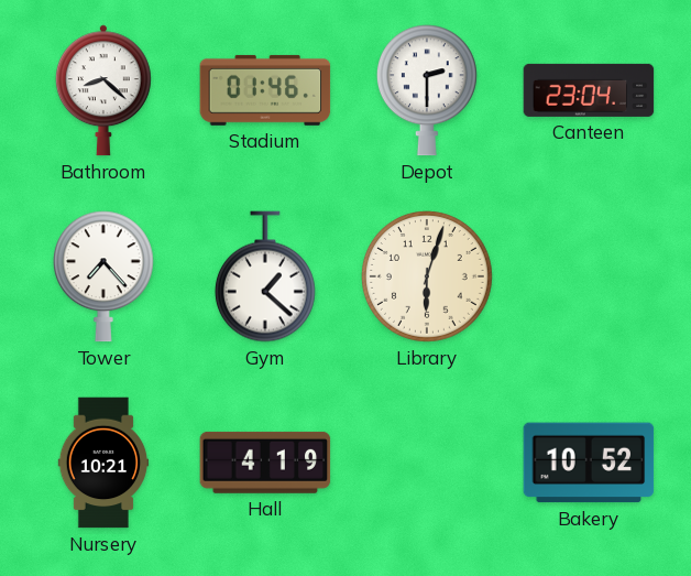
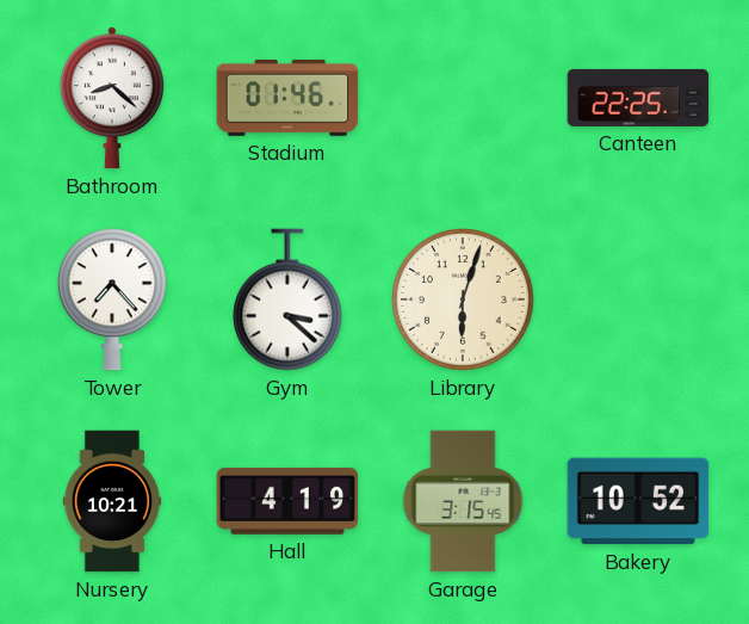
Depot: 2:30 -> none
Canteen: 23:04 -> 22:25
Gym: 1:22 -> 3:22
Garage: none -> 3:15
